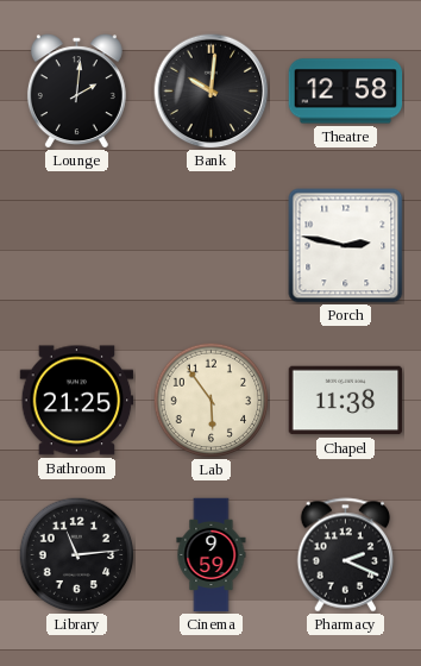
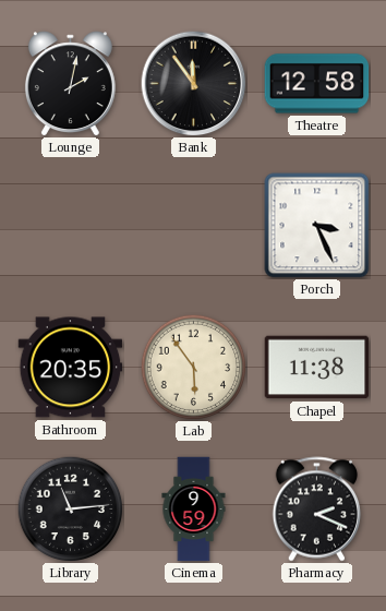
Lounge: 2:01 -> 2:02
Bank: 10:01 -> 11:54
Porch: 2:47 -> 3:26
Bathroom: 21:25 -> 20:35
